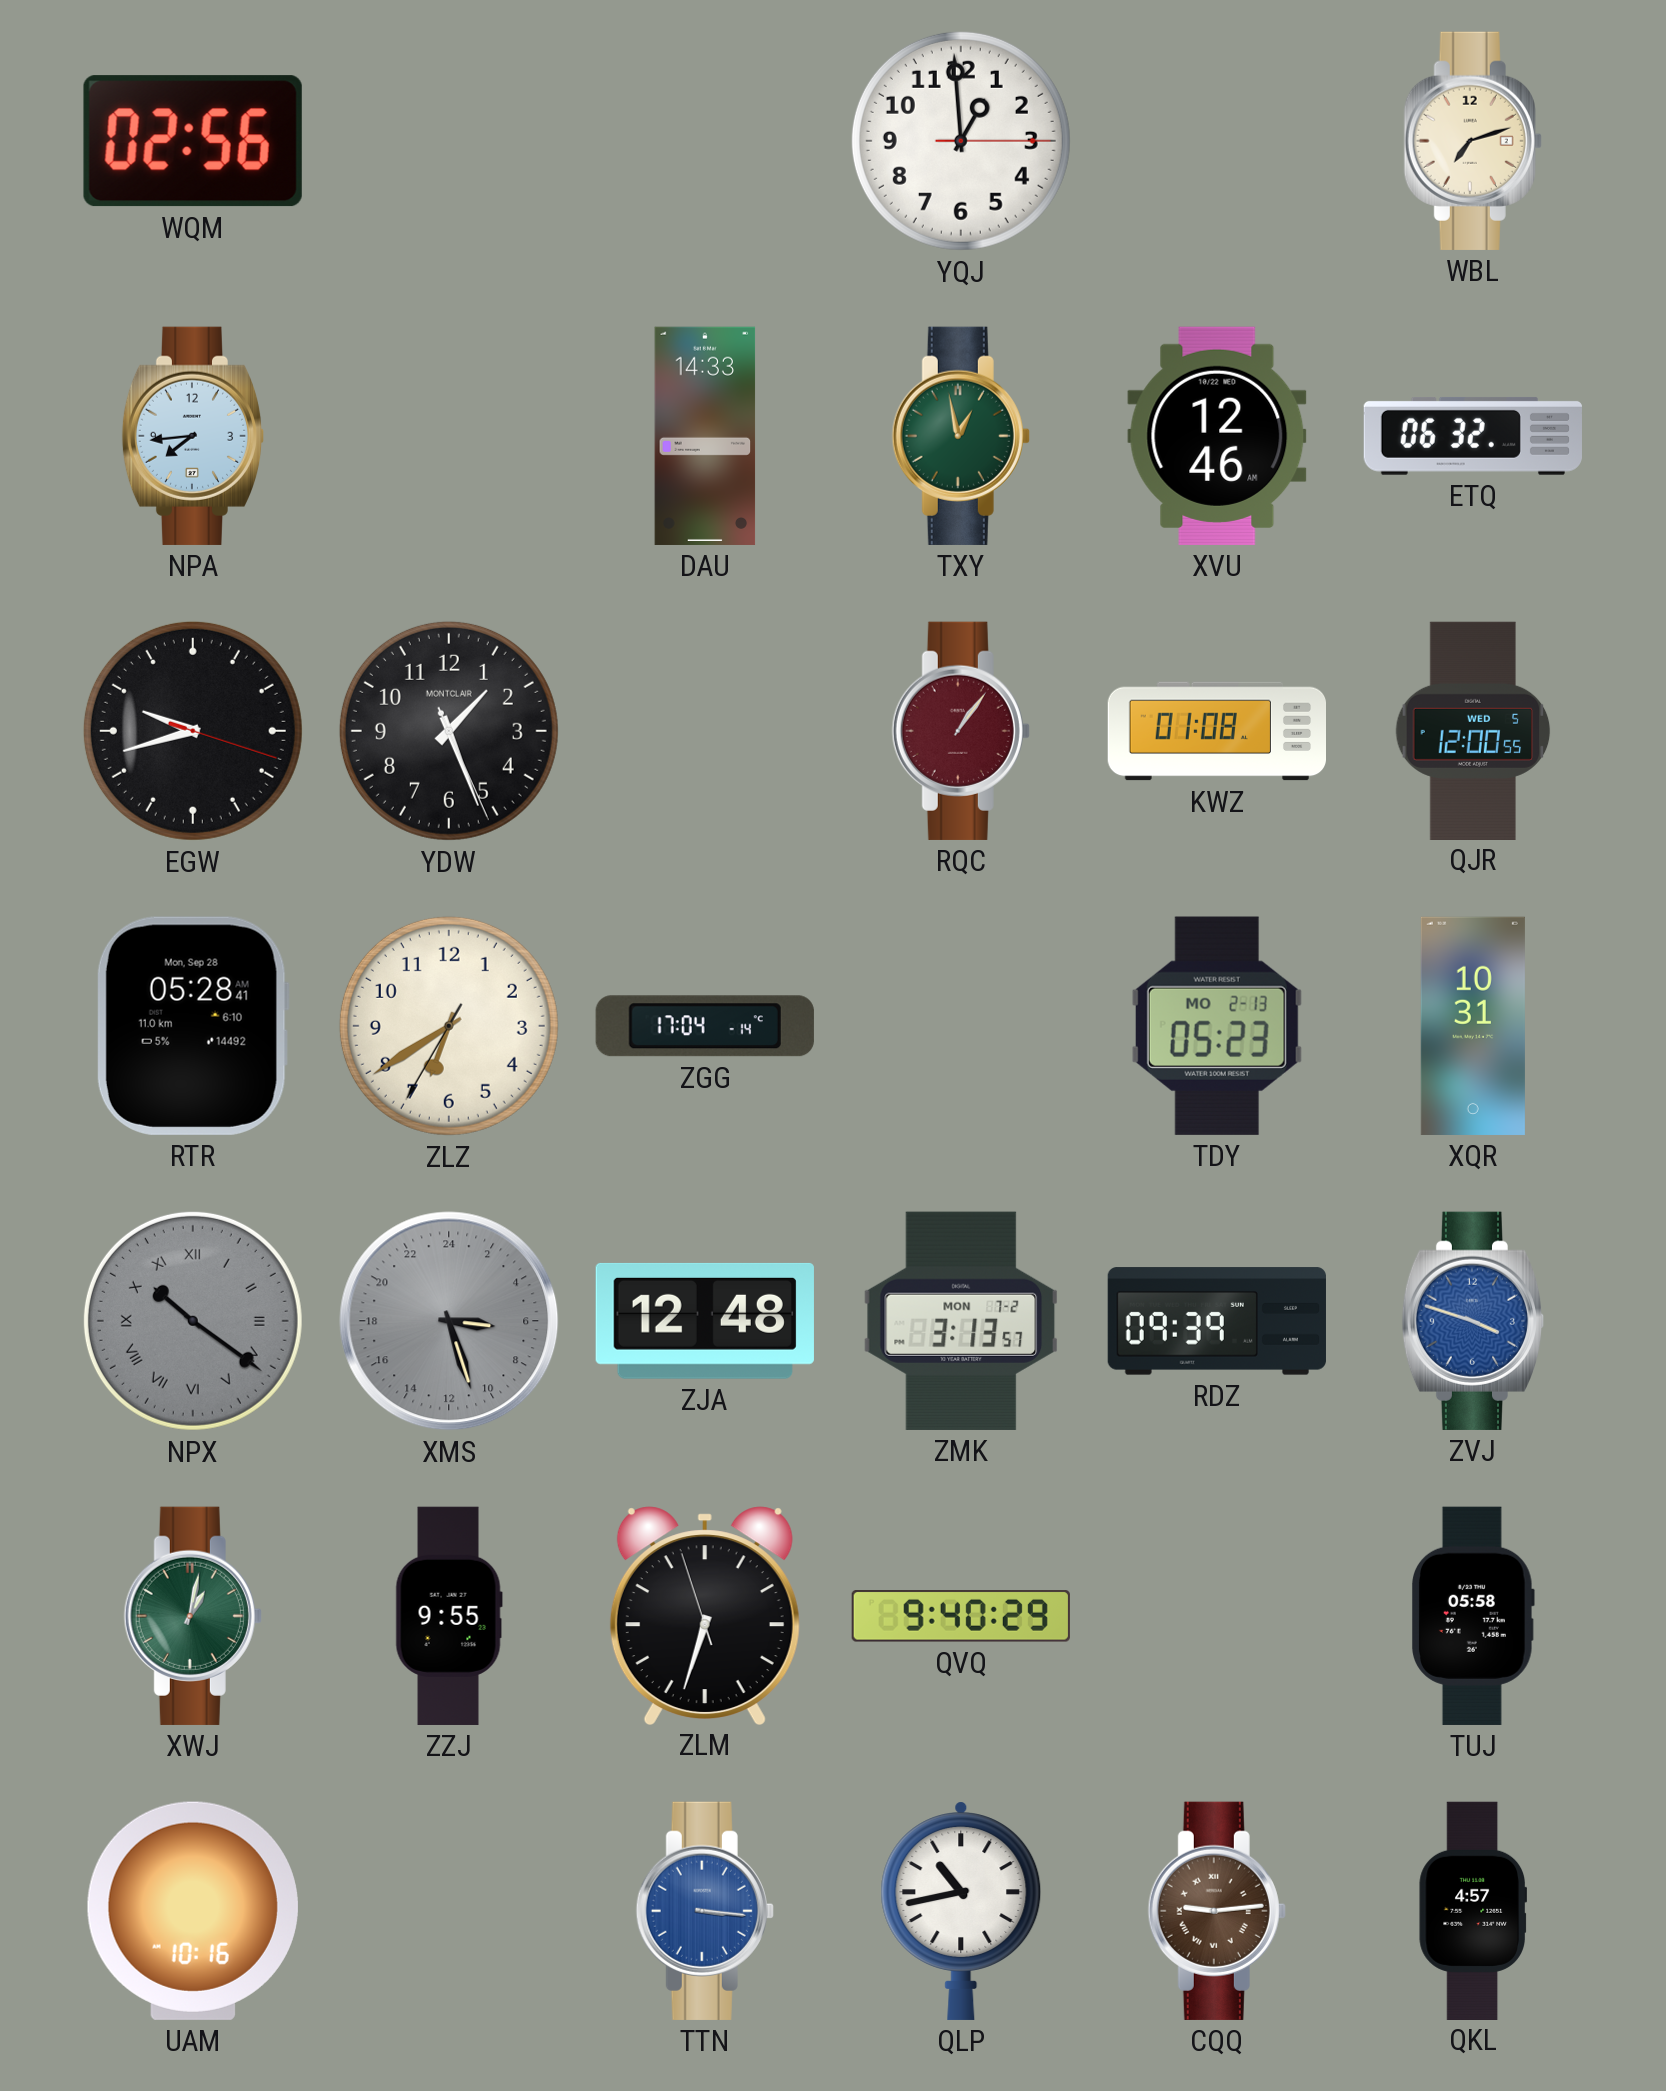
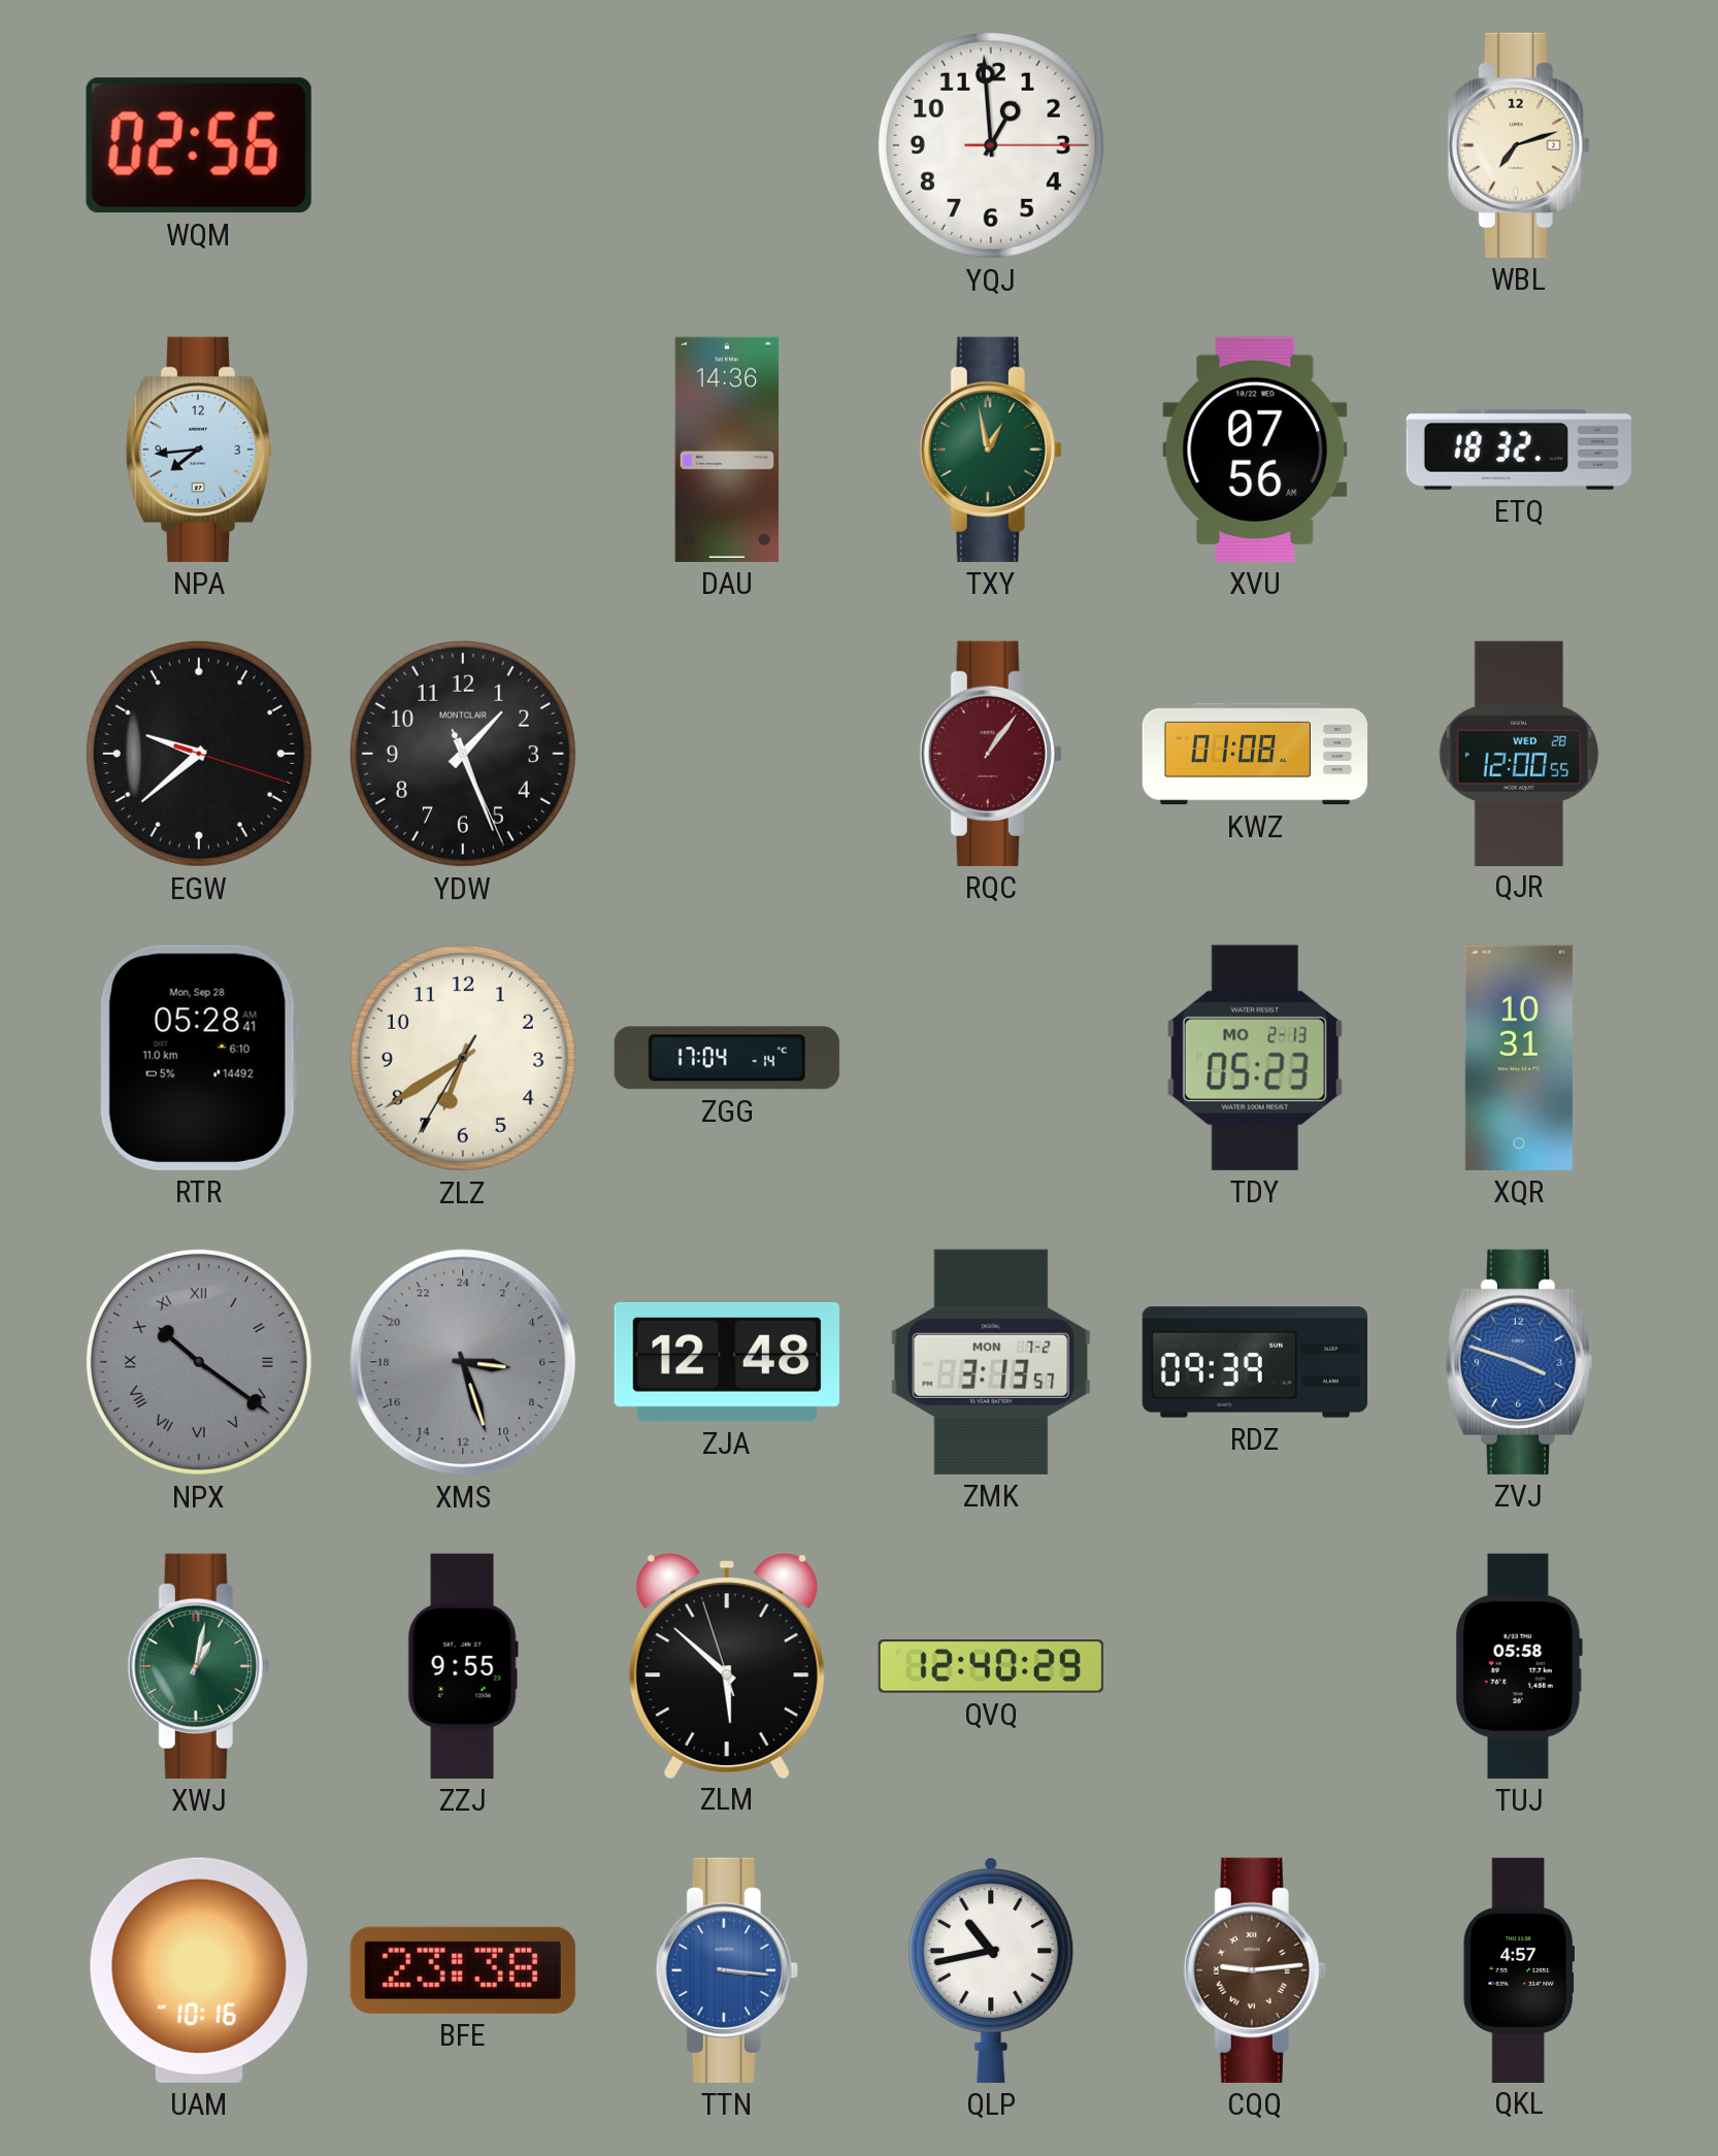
DAU: 14:33 -> 14:36
XVU: 12:46 -> 07:56
ETQ: 06:32 -> 18:32
EGW: 9:42 -> 9:38
QJR date: WED 5 -> WED 28
ZLM: 6:32 -> 5:51
QVQ: 9:40 -> 12:40
BFE: none -> 23:38
